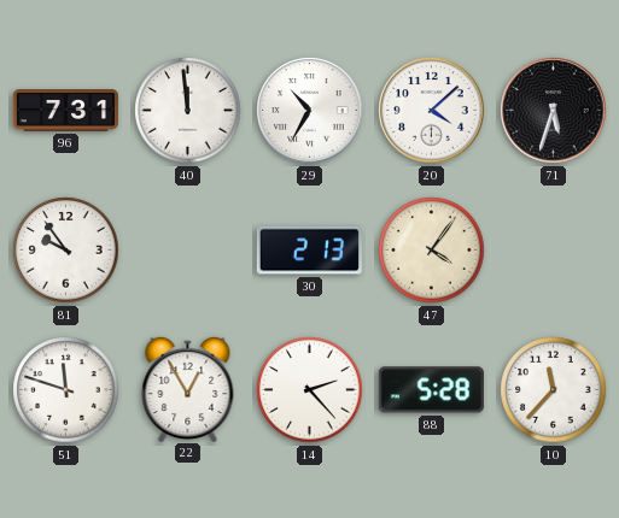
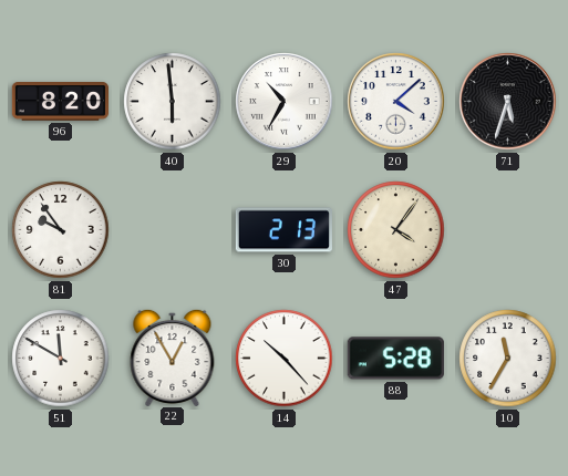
96: 7:31 -> 8:20
40: 11:59 -> 5:59
51: 11:48 -> 11:50
14: 2:23 -> 10:23
10: 11:37 -> 11:35
